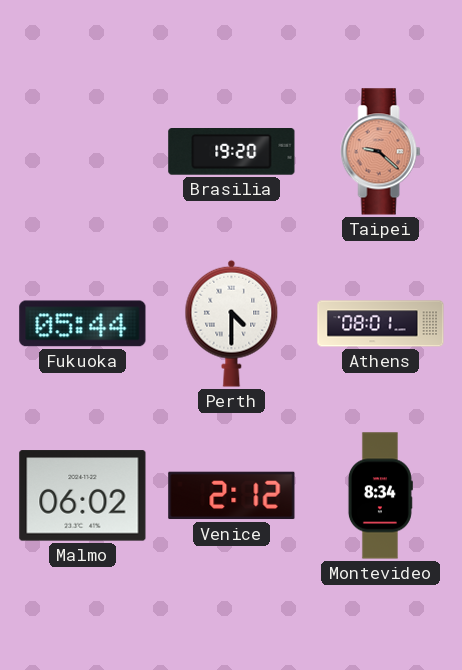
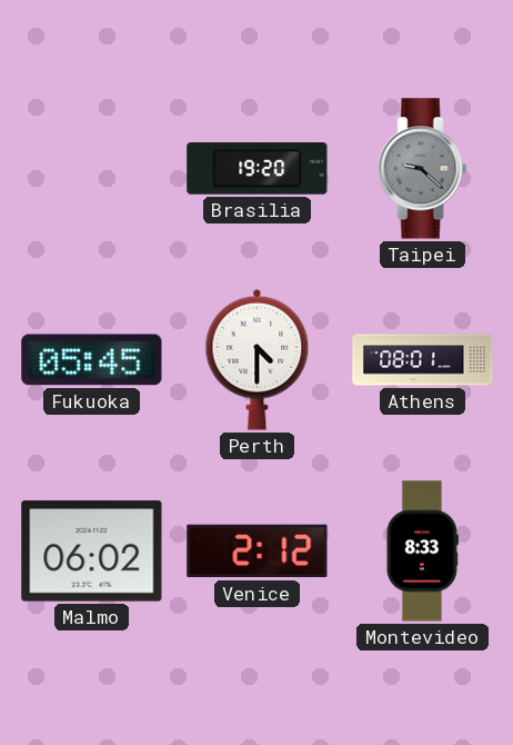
Taipei dial: salmon -> grey
Fukuoka: 05:44 -> 05:45
Montevideo: 8:34 -> 8:33
